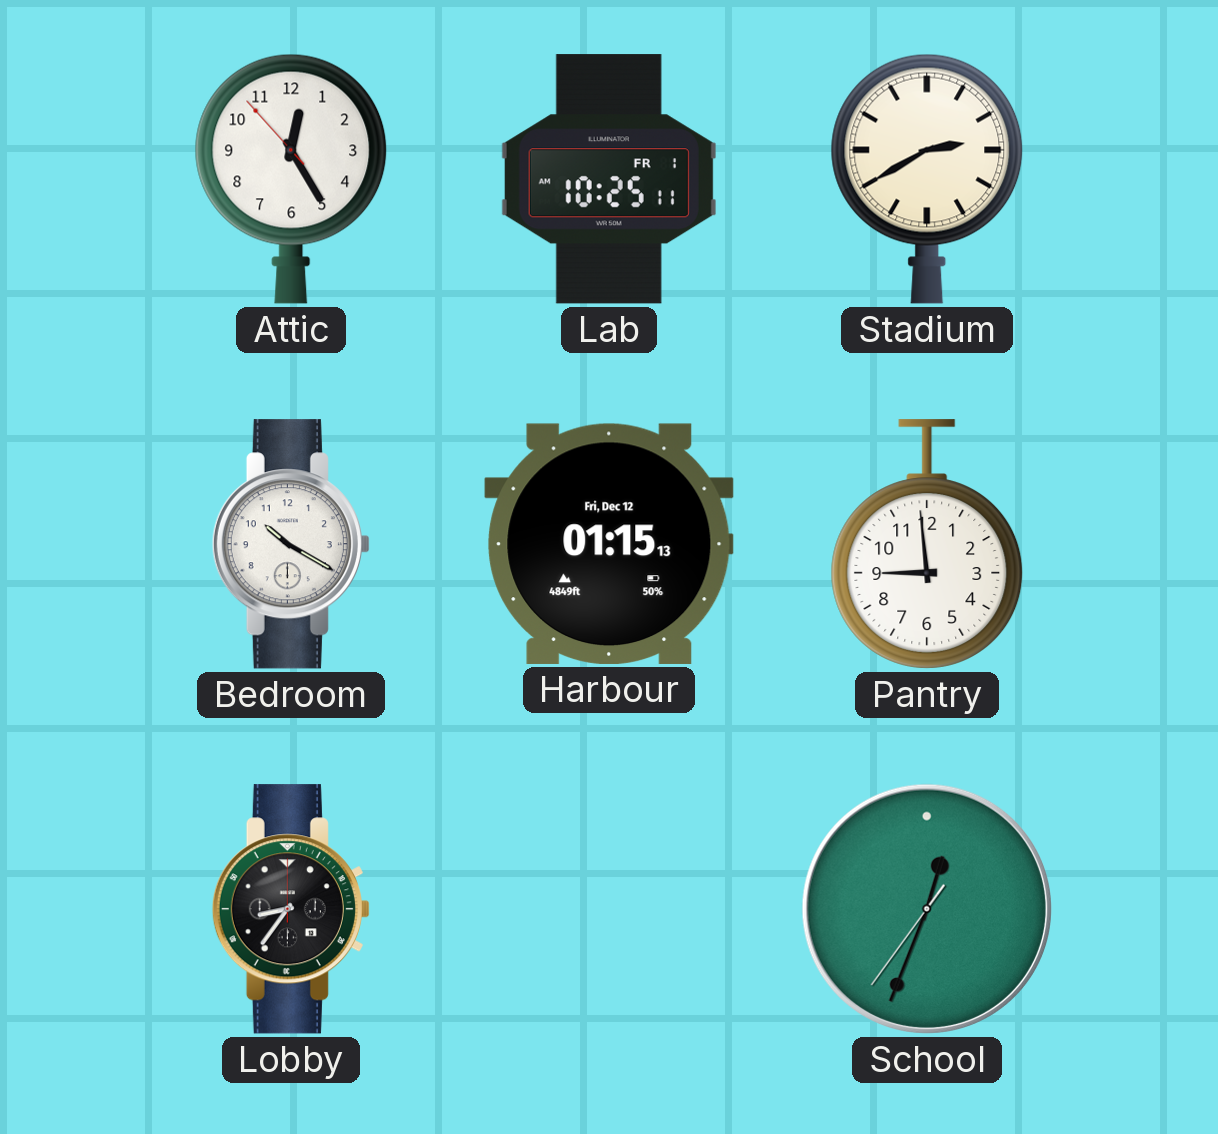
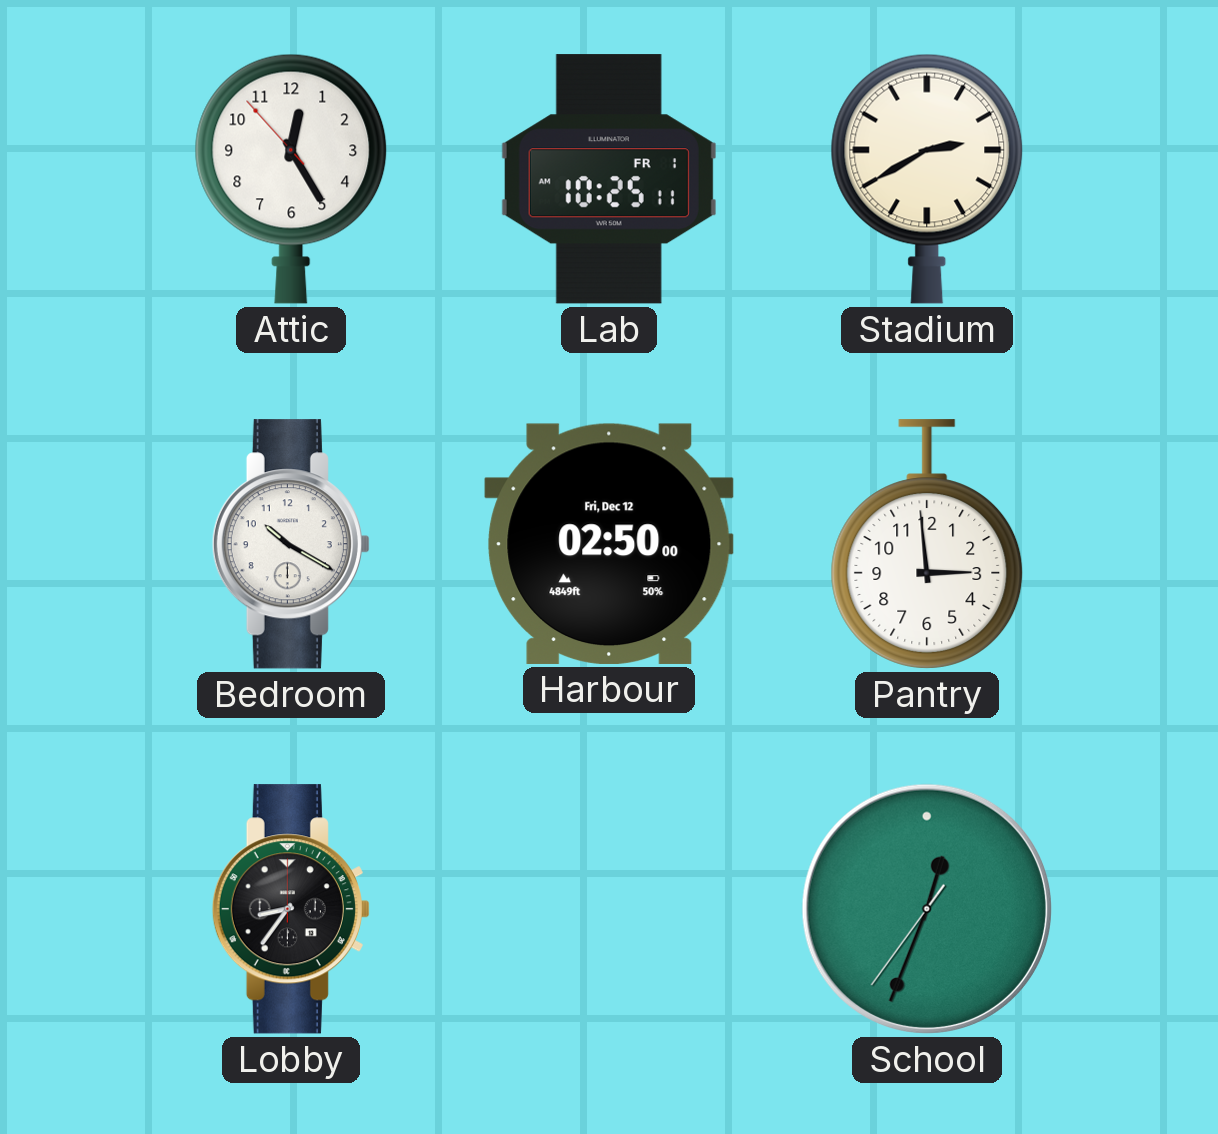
Harbour: 01:15 -> 02:50
Pantry: 8:59 -> 2:59
